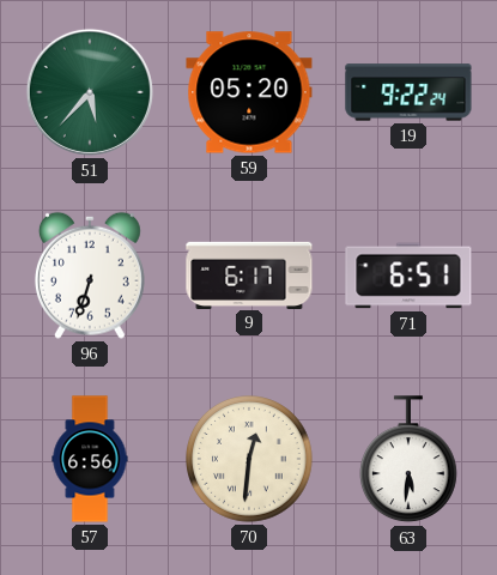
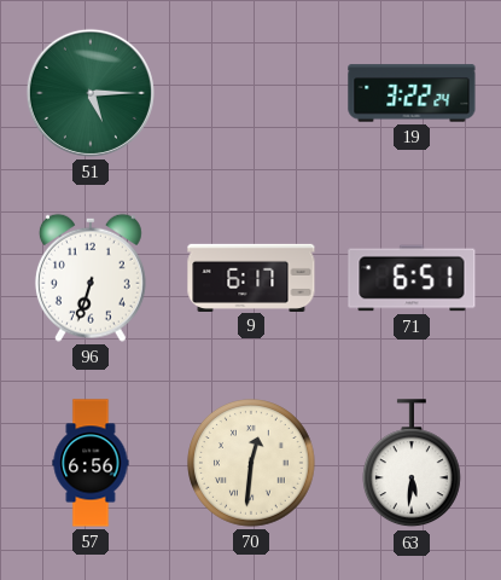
51: 5:37 -> 5:15
59: 05:20 -> none
19: 9:22 -> 3:22
